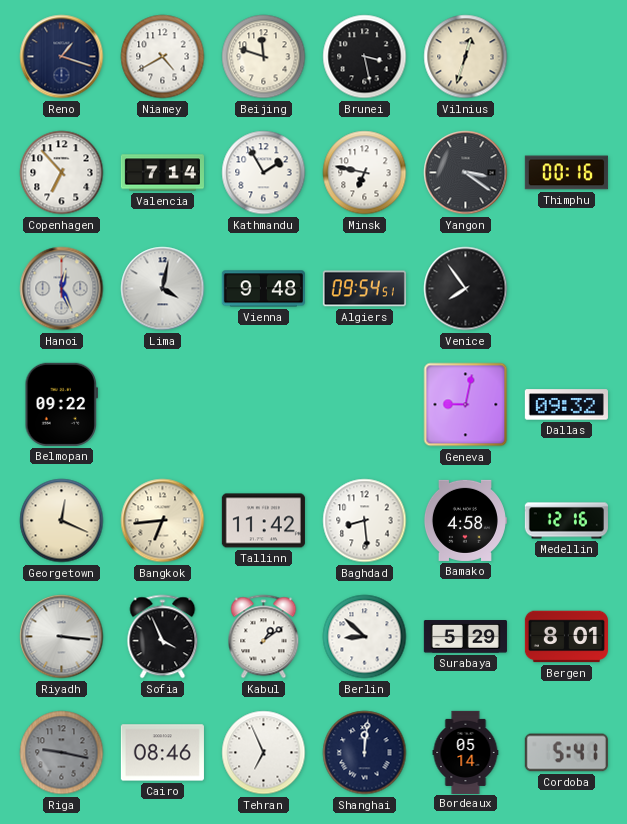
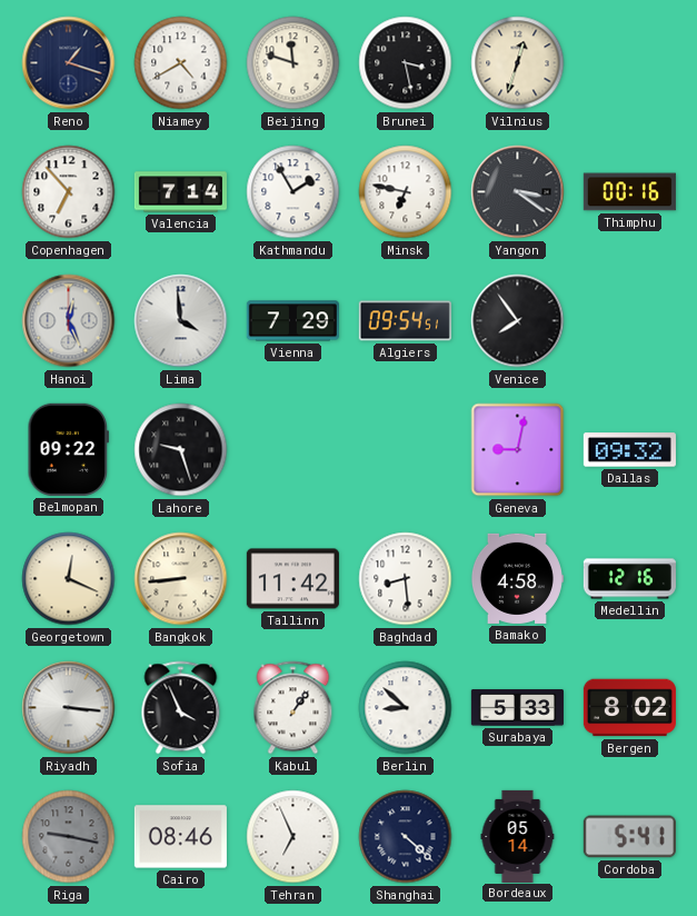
Lima: 4:02 -> 3:59
Vienna: 9:48 -> 7:29
Lahore: none -> 9:27
Bangkok: 6:44 -> 8:44
Kabul: 1:09 -> 1:06
Surabaya: 5:29 -> 5:33
Bergen: 8:01 -> 8:02
Shanghai: 12:01 -> 4:22
